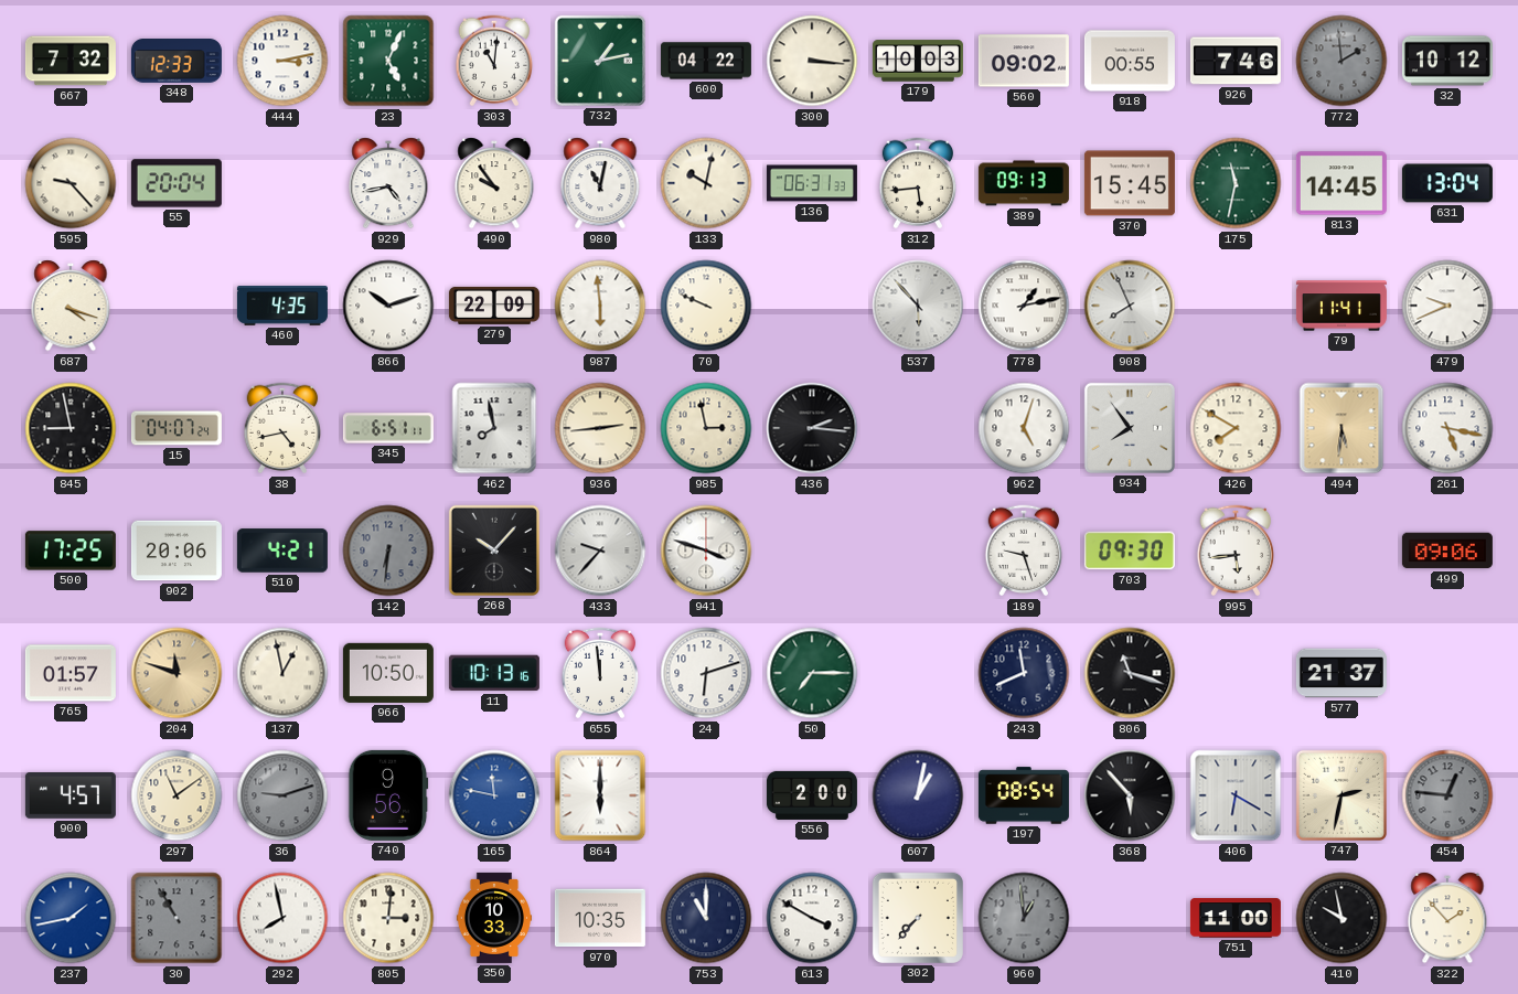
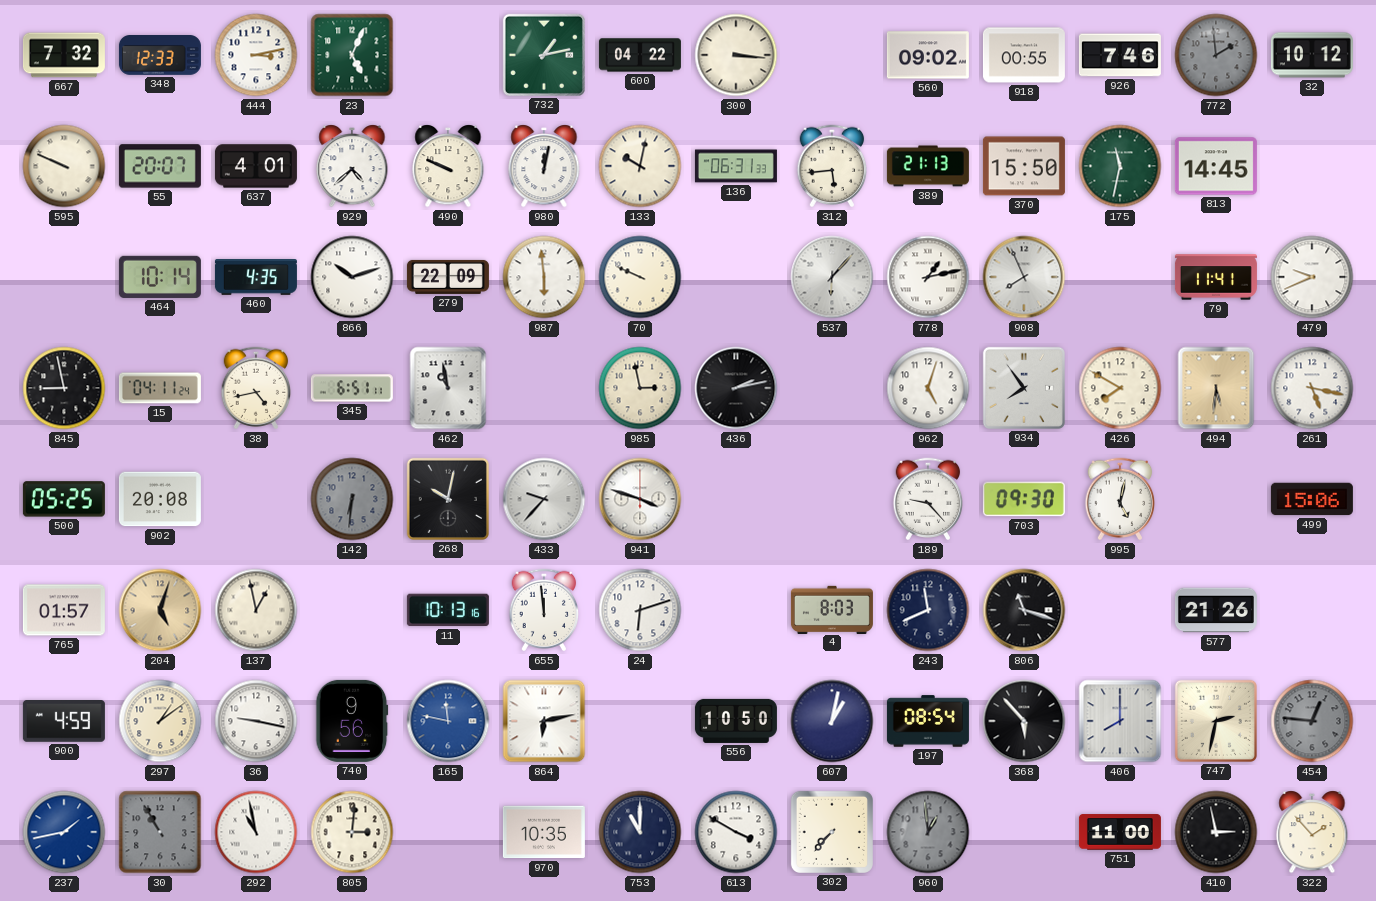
303: 11:01 -> none
179: 10:03 -> none
595: 9:23 -> 9:49
55: 20:04 -> 20:07
637: none -> 4:01
929: 4:43 -> 4:38
490: 9:54 -> 9:49
980: 11:02 -> 12:02
389: 09:13 -> 21:13
370: 15:45 -> 15:50
631: 13:04 -> none
687: 4:18 -> none
464: none -> 10:14
537: 5:53 -> 6:07
15: 04:07 -> 04:11
462: 7:58 -> 10:58
936: 2:44 -> none
436: 2:16 -> 2:13
500: 17:25 -> 05:25
902: 20:06 -> 20:08
510: 4:21 -> none
268: 10:07 -> 10:02
189: 9:27 -> 9:23
995: 5:44 -> 5:02
499: 09:06 -> 15:06
204: 11:48 -> 5:03
966: 10:50 -> none
50: 7:15 -> none
4: none -> 8:03
577: 21:37 -> 21:26
900: 4:57 -> 4:59
297: 11:09 -> 1:09
36: 9:12 -> 9:17
36 dial: grey -> white
864: 6:00 -> 6:13
556: 2:00 -> 10:50
406: 6:20 -> 8:00
292: 7:58 -> 10:58
350: 10:33 -> none
410: 9:58 -> 2:58
